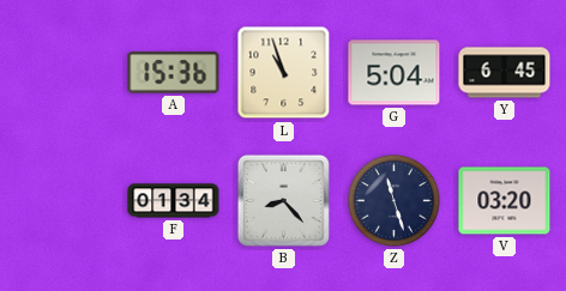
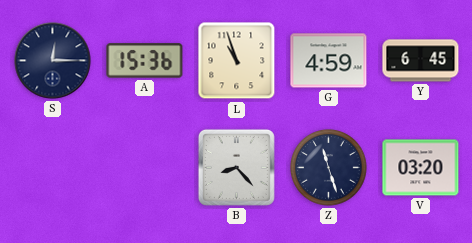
S: none -> 12:15
G: 5:04 -> 4:59
F: 01:34 -> none
